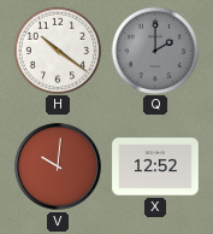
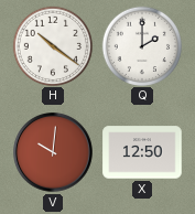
Q dial: grey -> white
X: 12:52 -> 12:50
